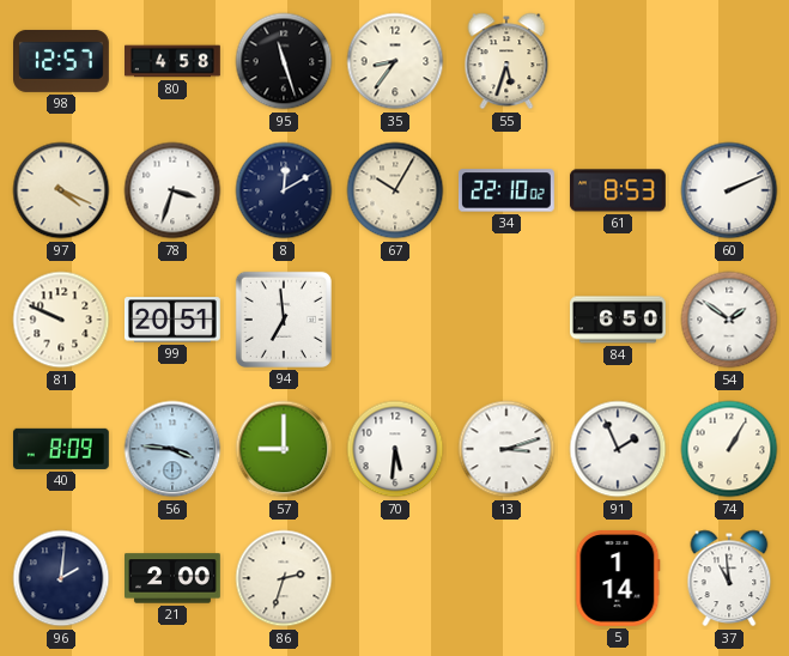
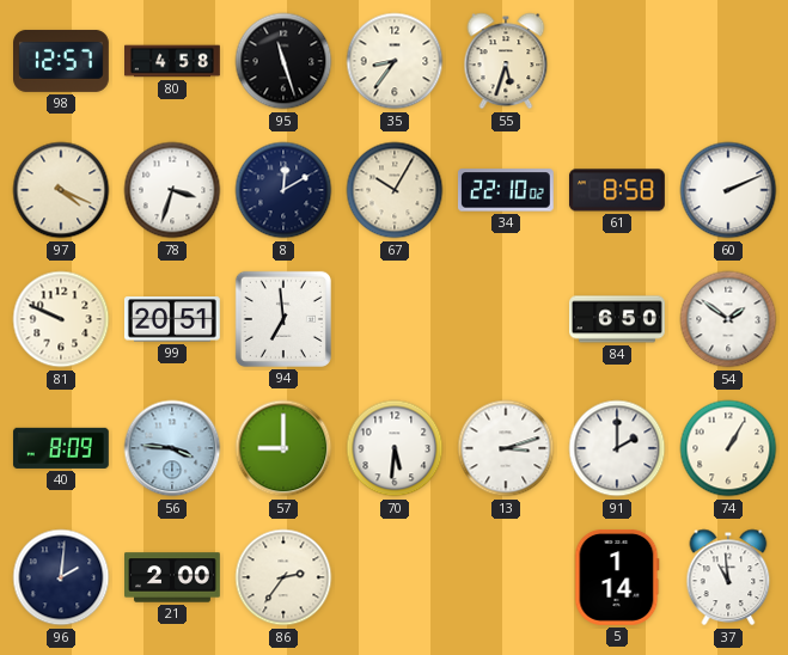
61: 8:53 -> 8:58
91: 1:56 -> 2:00
86: 2:33 -> 2:36
